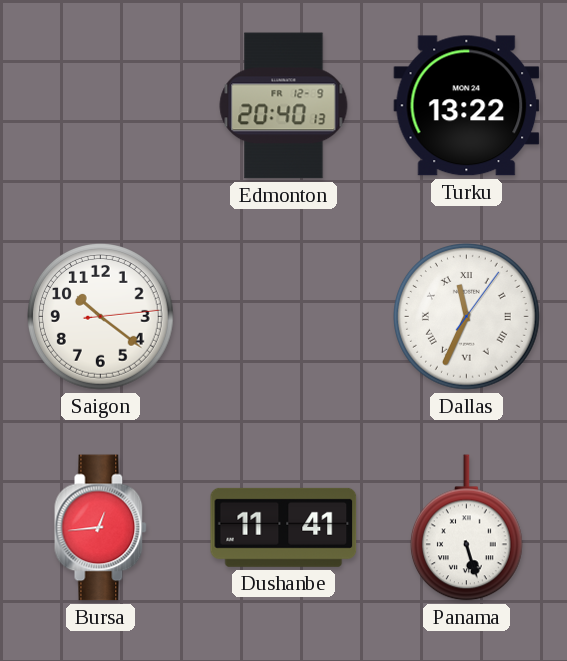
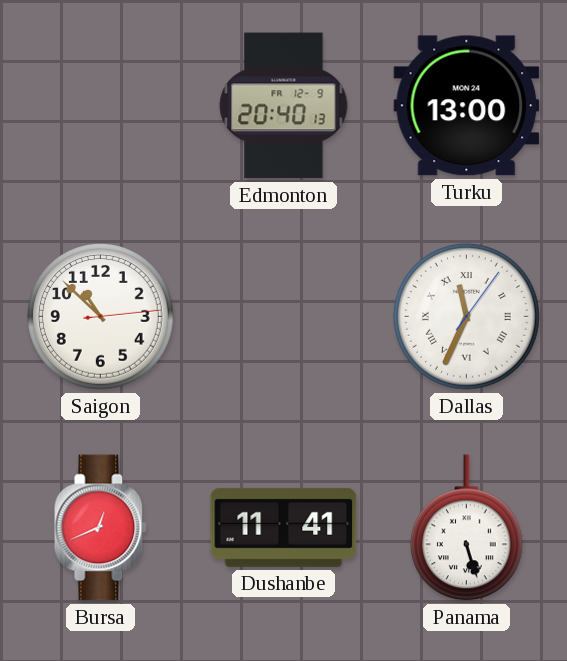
Turku: 13:22 -> 13:00
Saigon: 10:21 -> 10:52
Bursa: 12:44 -> 12:41
